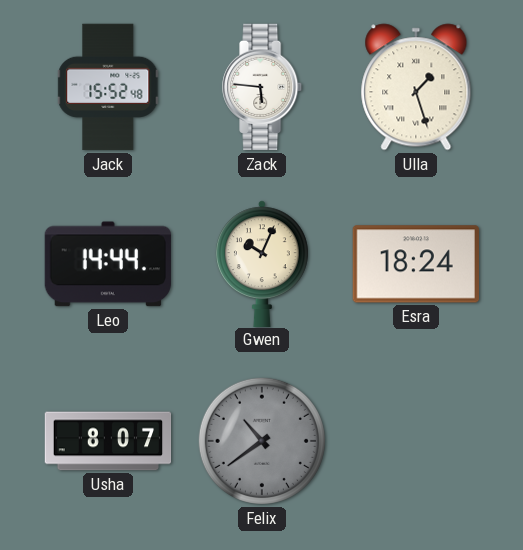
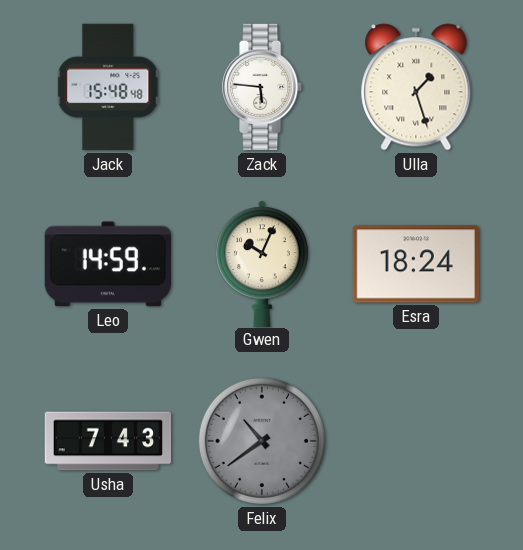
Jack: 15:52 -> 15:48
Leo: 14:44 -> 14:59
Usha: 8:07 -> 7:43
